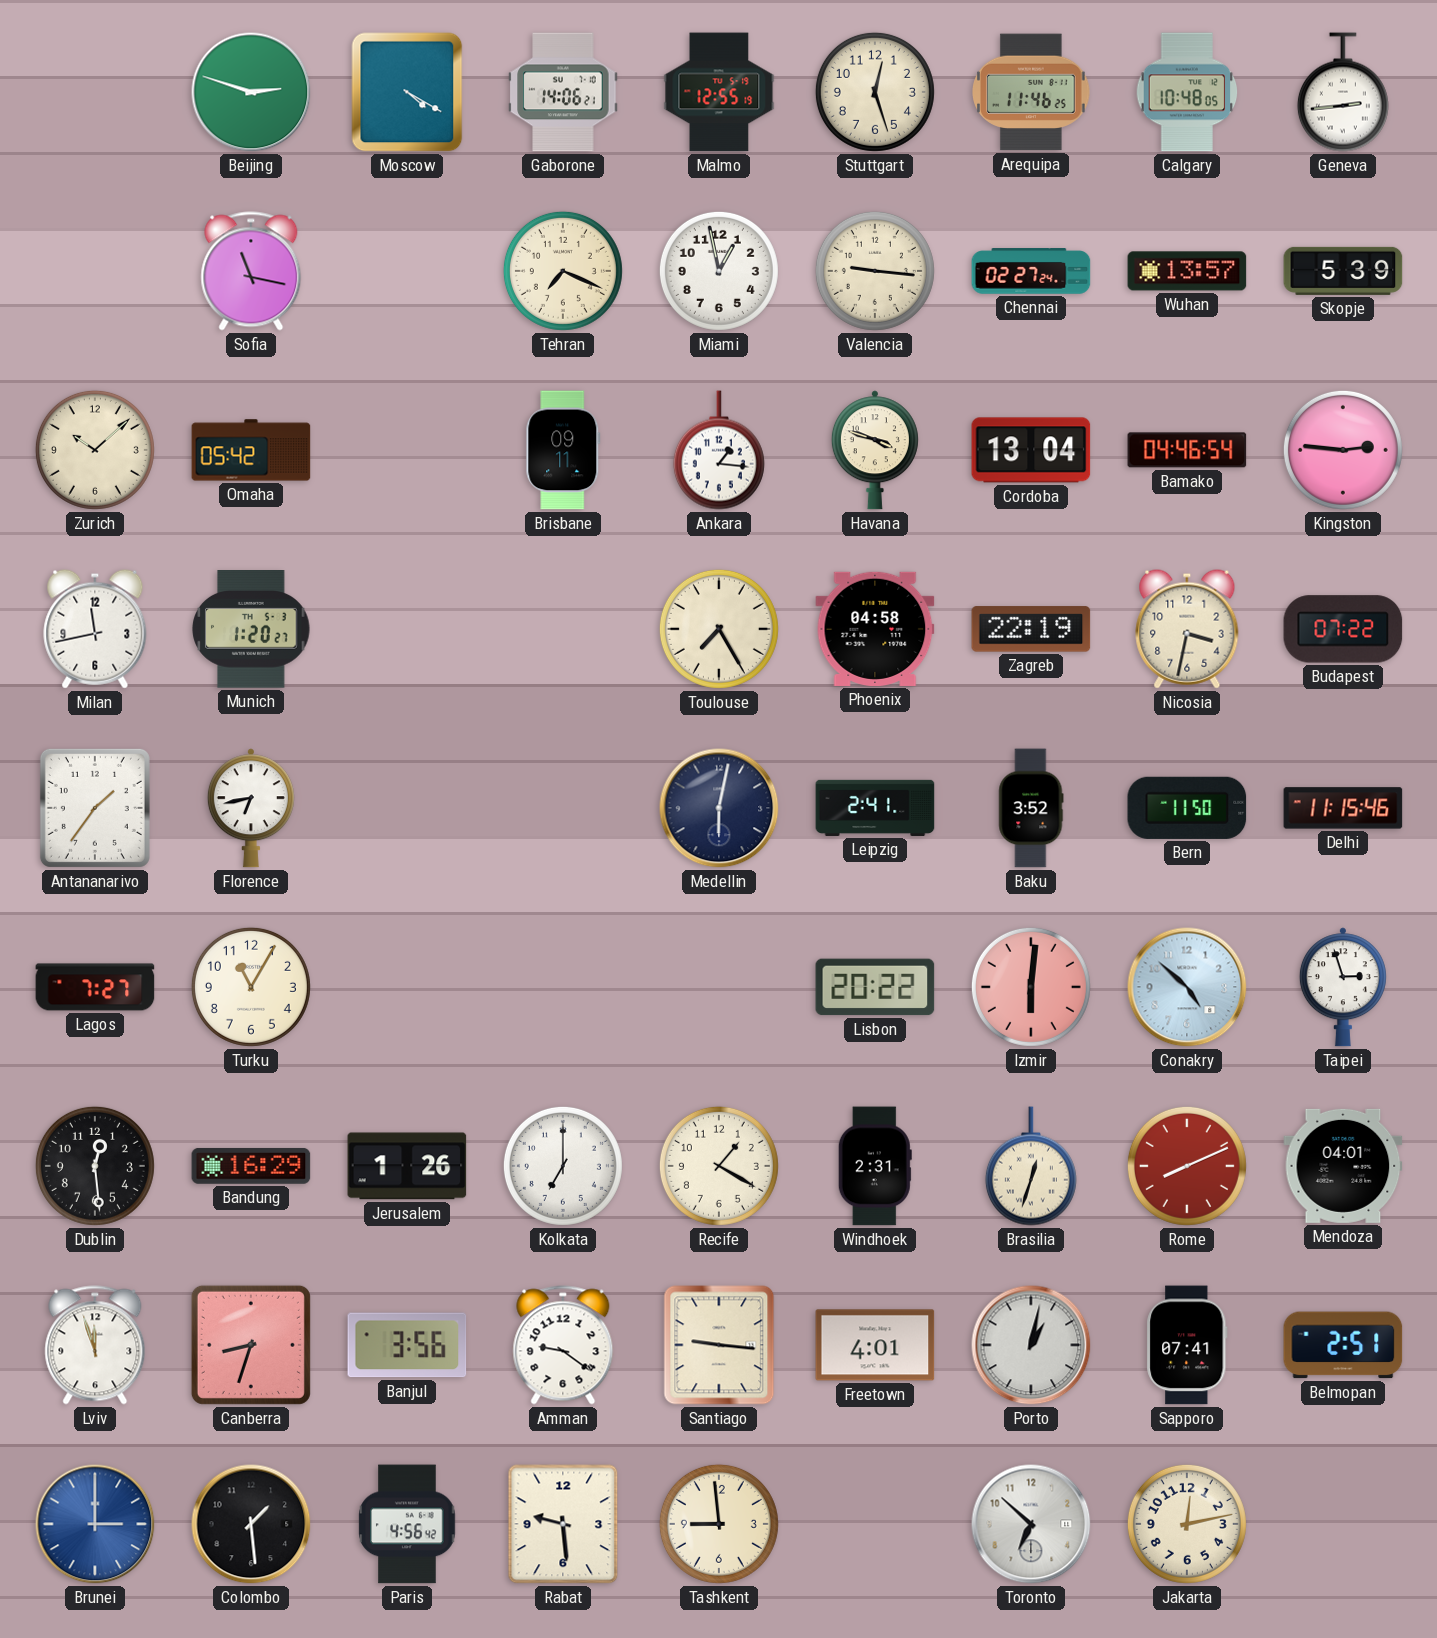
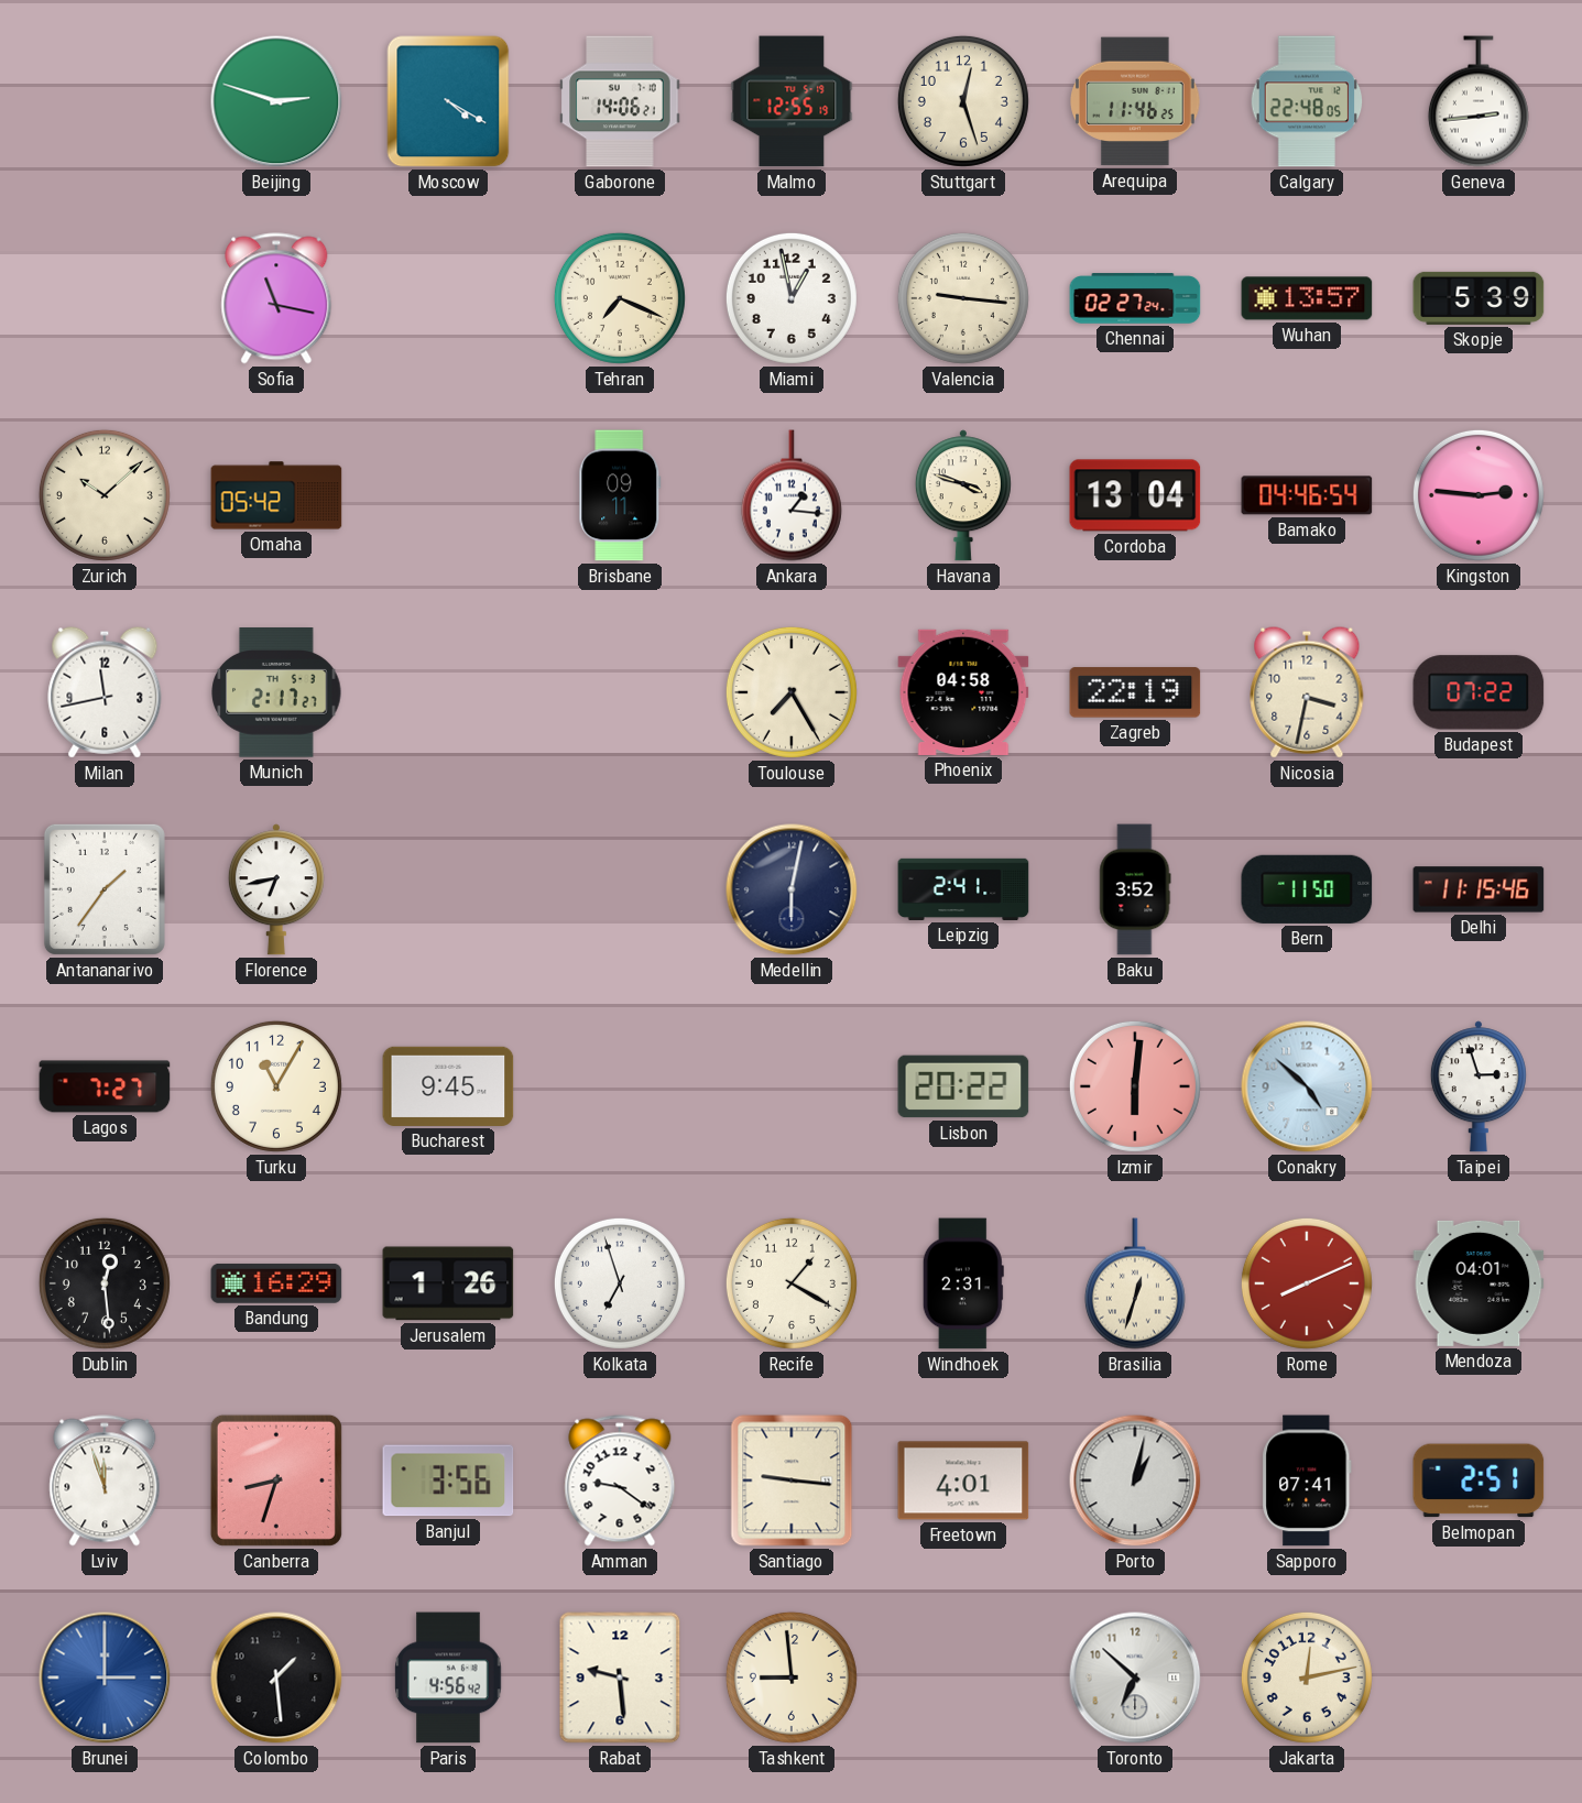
Calgary: 10:48 -> 22:48
Munich: 1:20 -> 2:17
Bucharest: none -> 9:45
Kolkata: 7:00 -> 6:57
